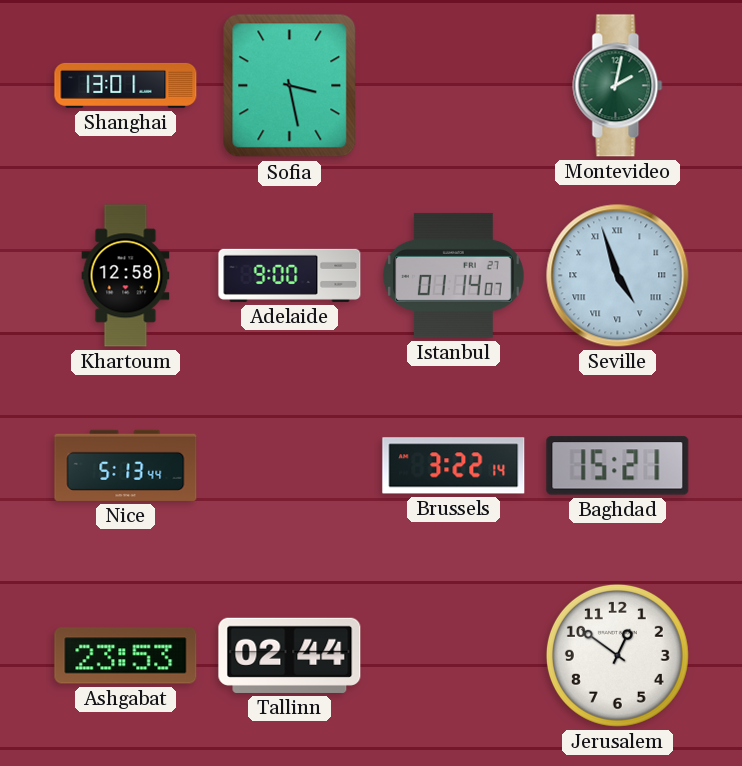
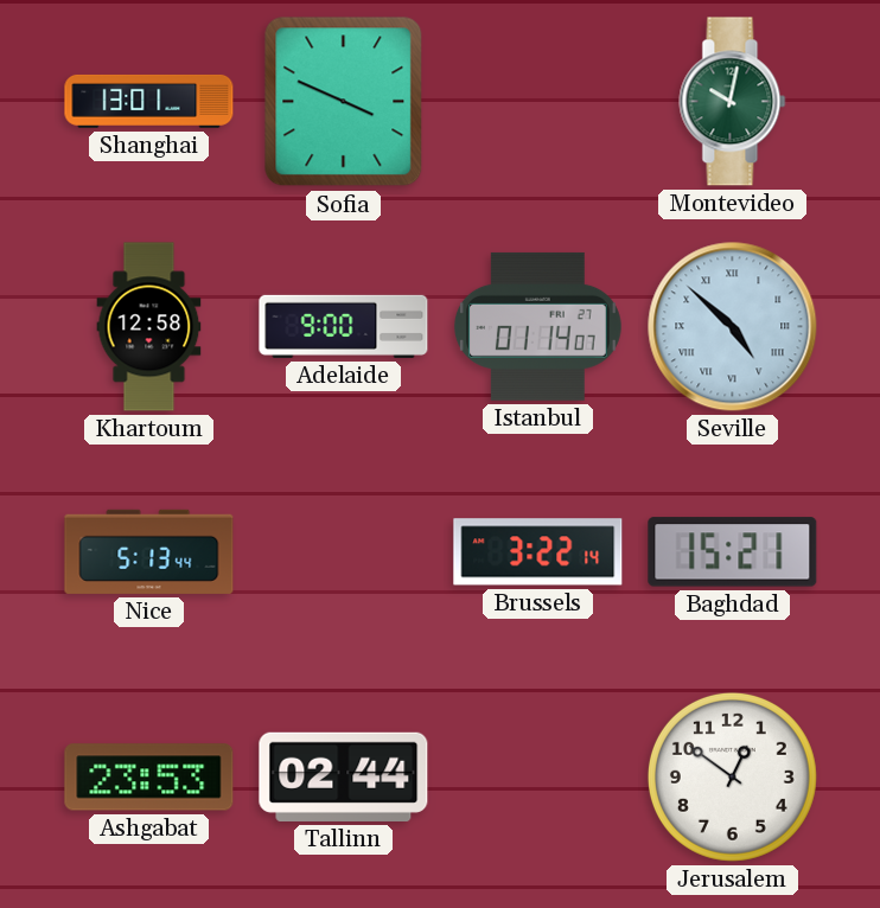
Sofia: 3:28 -> 3:49
Montevideo: 2:02 -> 10:02
Seville: 4:57 -> 4:52
